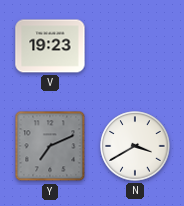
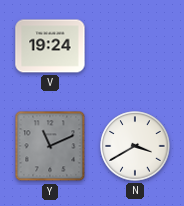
V: 19:23 -> 19:24
Y: 7:11 -> 11:11
